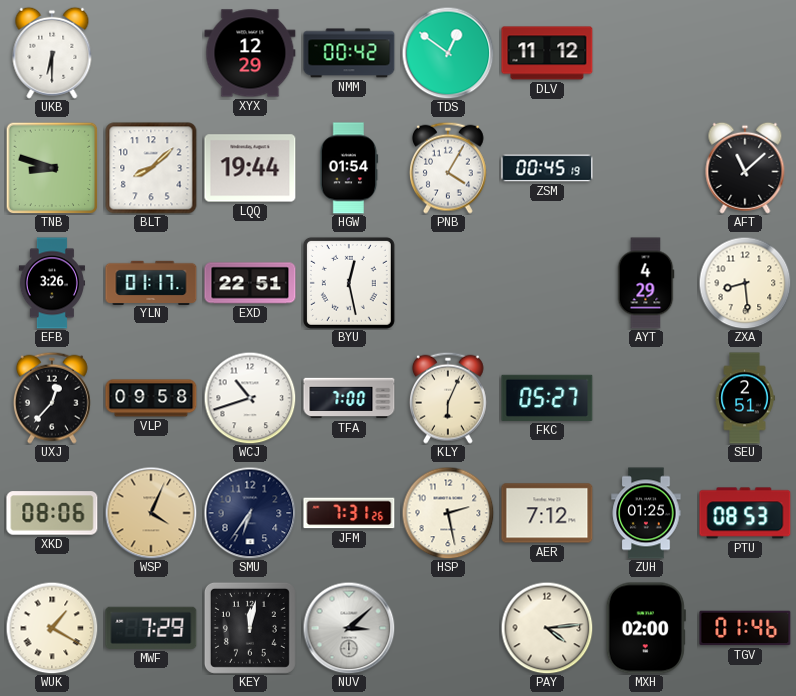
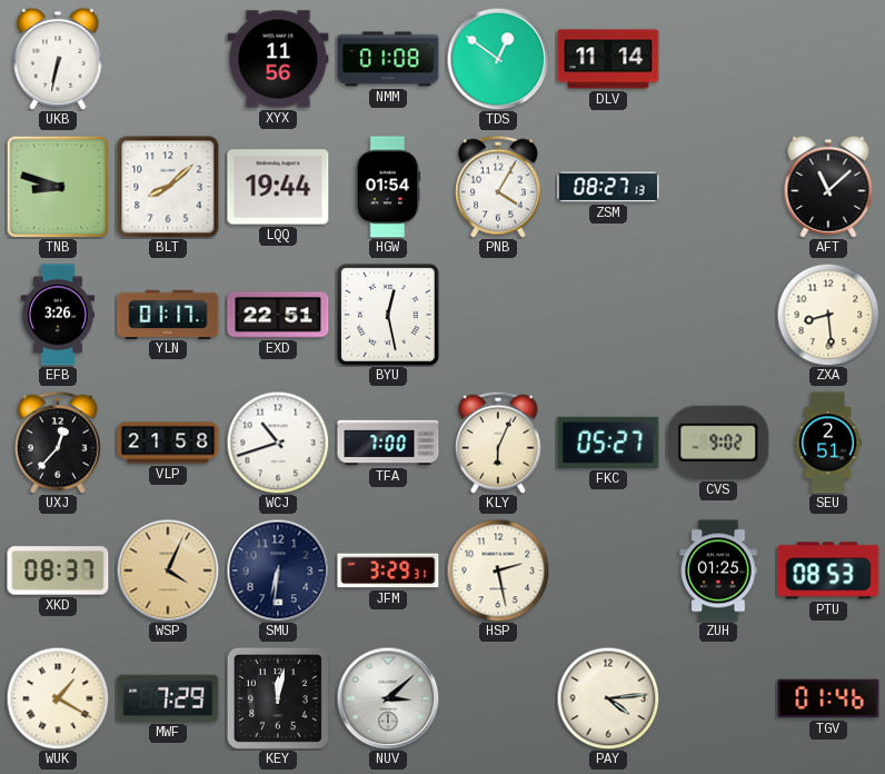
UKB: 6:30 -> 6:32
XYX: 12:29 -> 11:56
NMM: 00:42 -> 01:08
DLV: 11:12 -> 11:14
ZSM: 00:45 -> 08:27
AYT: 4:29 -> none
VLP: 09:58 -> 21:58
CVS: none -> 9:02
XKD: 08:06 -> 08:37
SMU: 6:36 -> 6:31
JFM: 7:31 -> 3:29
AER: 7:12 -> none
MXH: 02:00 -> none
